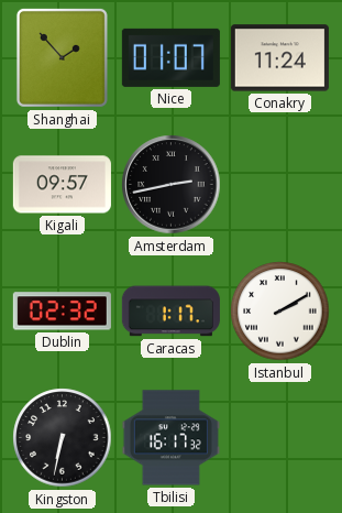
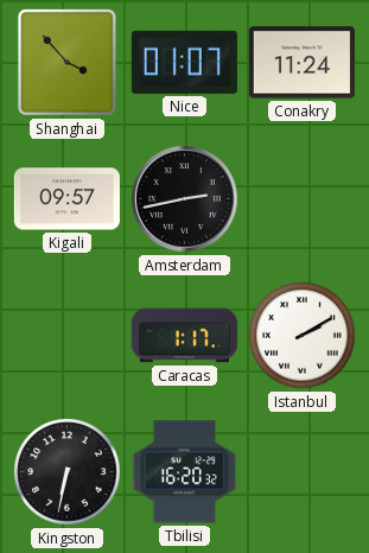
Shanghai: 1:53 -> 3:53
Dublin: 02:32 -> none
Tbilisi: 16:17 -> 16:20
